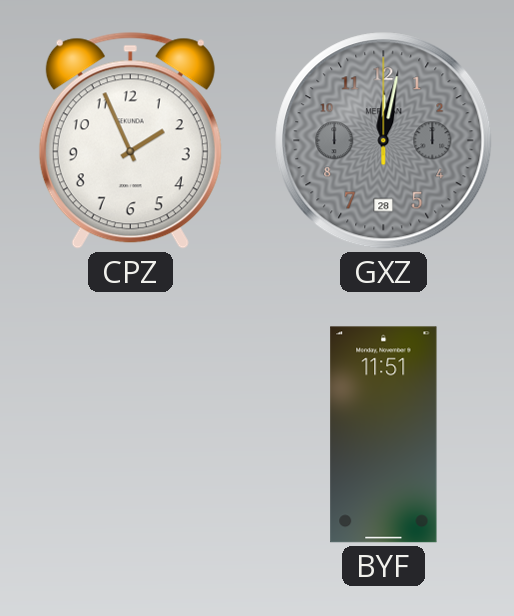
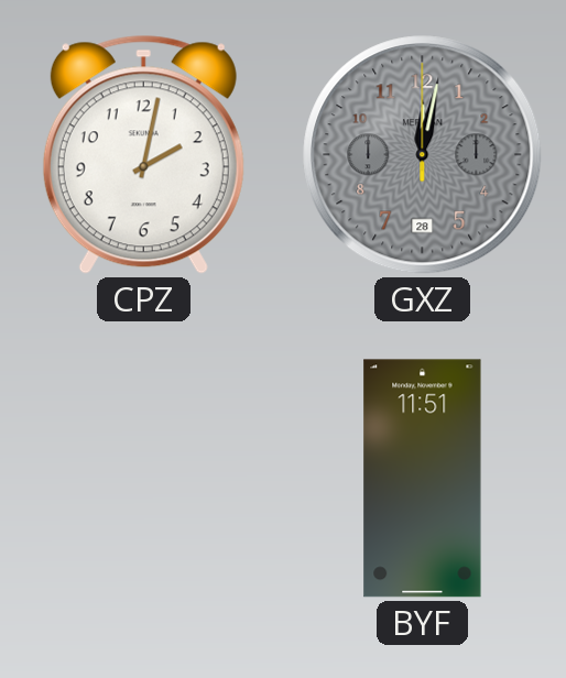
CPZ: 1:56 -> 2:02
